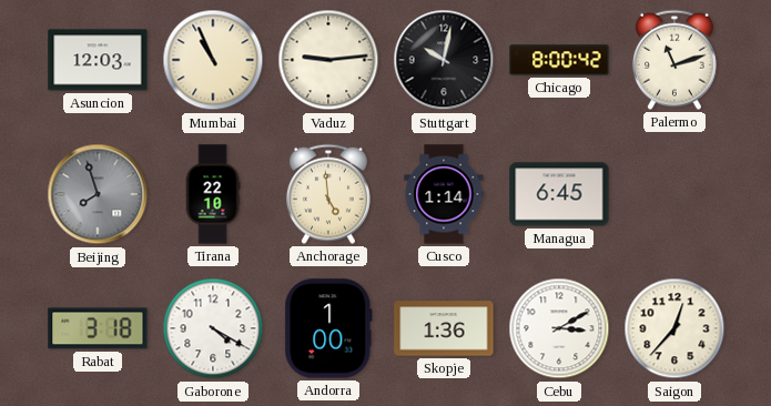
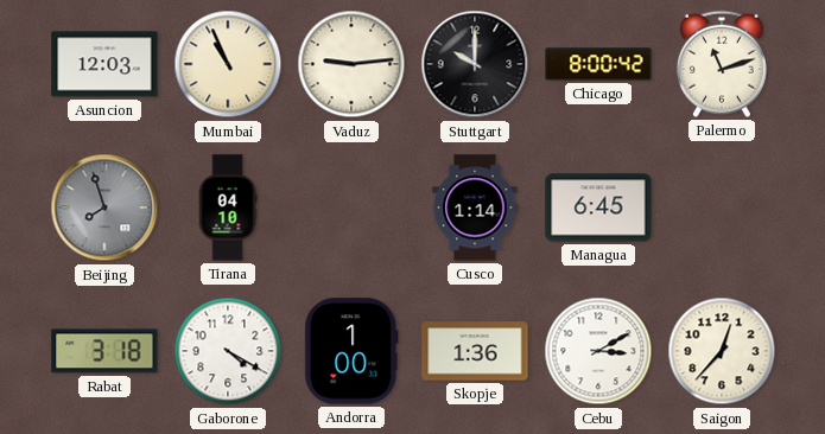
Stuttgart: 10:02 -> 10:00
Tirana: 22:10 -> 04:10
Anchorage: 4:59 -> none
